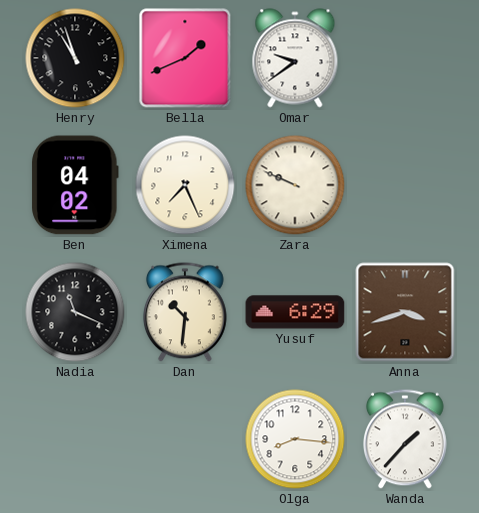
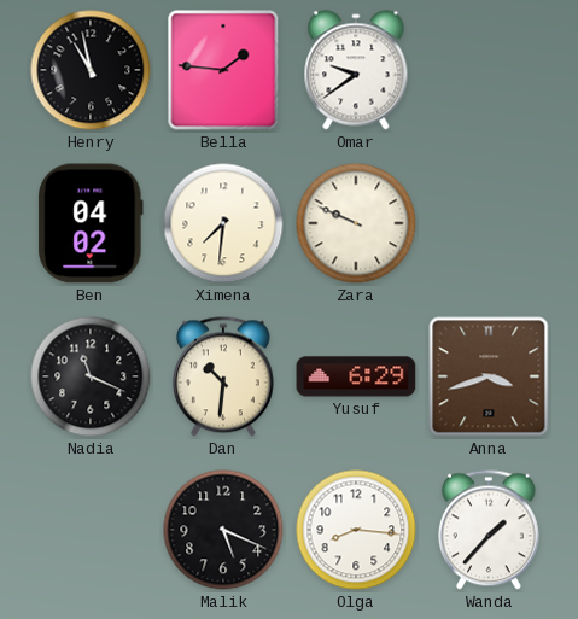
Henry: 10:57 -> 10:58
Bella: 1:41 -> 1:46
Ximena: 7:26 -> 7:31
Malik: none -> 5:19
